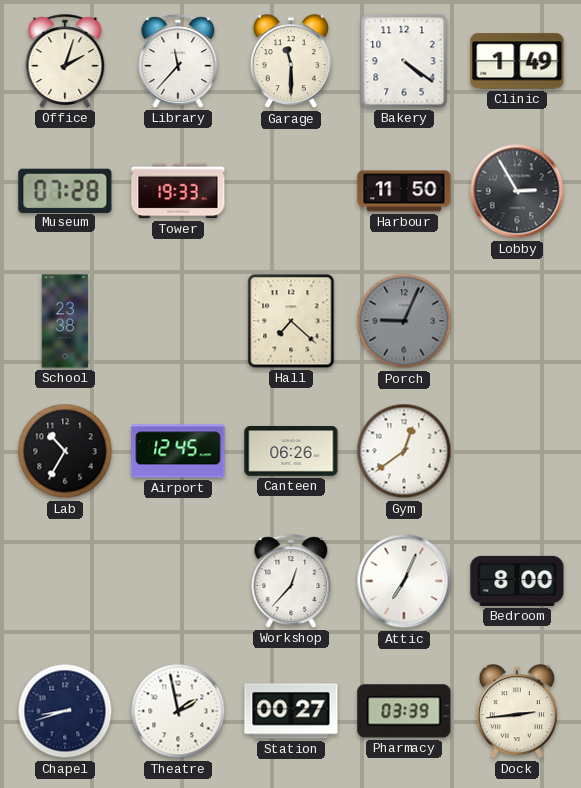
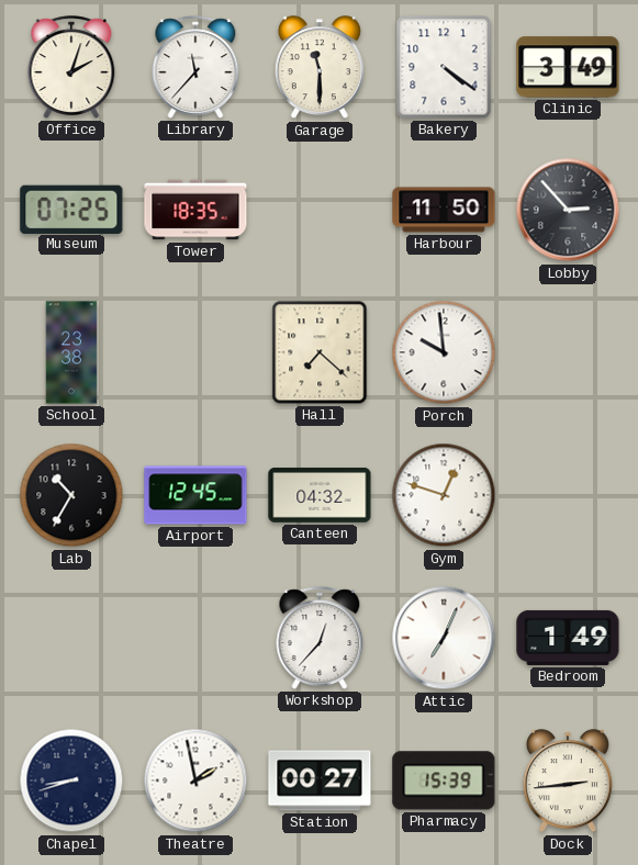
Clinic: 1:49 -> 3:49
Museum: 07:28 -> 07:25
Tower: 19:33 -> 18:35
Lobby: 2:55 -> 2:53
Porch: 9:04 -> 9:59
Porch dial: grey -> white
Canteen: 06:26 -> 04:32
Gym: 12:39 -> 12:48
Bedroom: 8:00 -> 1:49
Pharmacy: 03:39 -> 15:39
